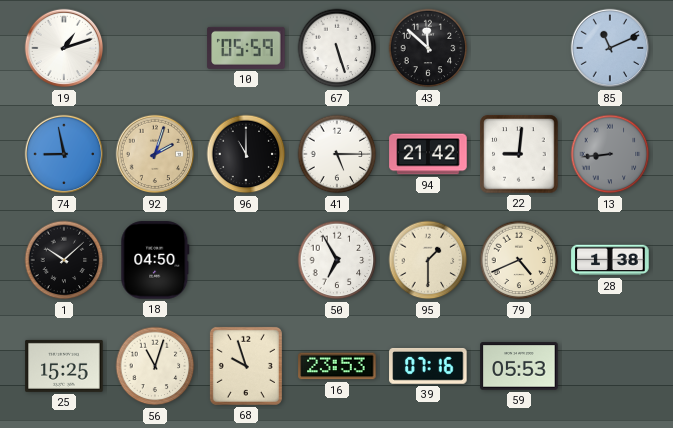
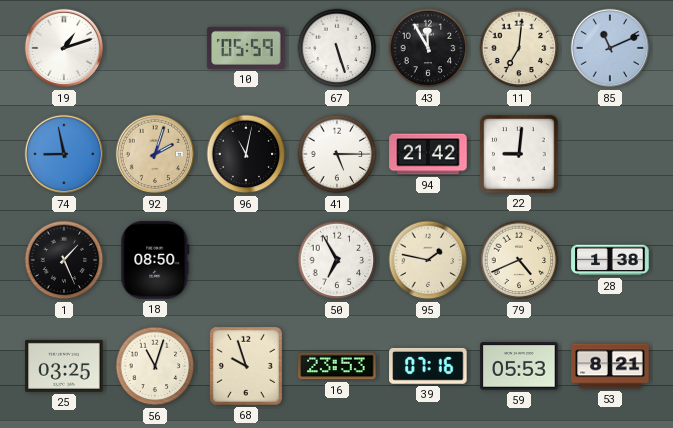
43: 11:52 -> 11:55
11: none -> 7:01
96: 11:00 -> 11:02
13: 8:44 -> none
1: 10:08 -> 1:26
18: 04:50 -> 08:50
95: 1:30 -> 1:47
25: 15:25 -> 03:25
53: none -> 8:21
